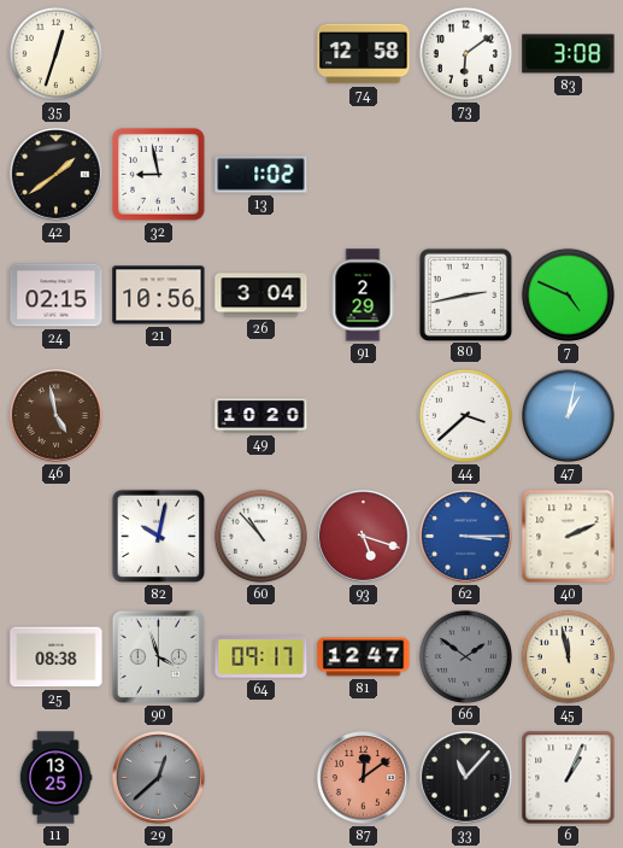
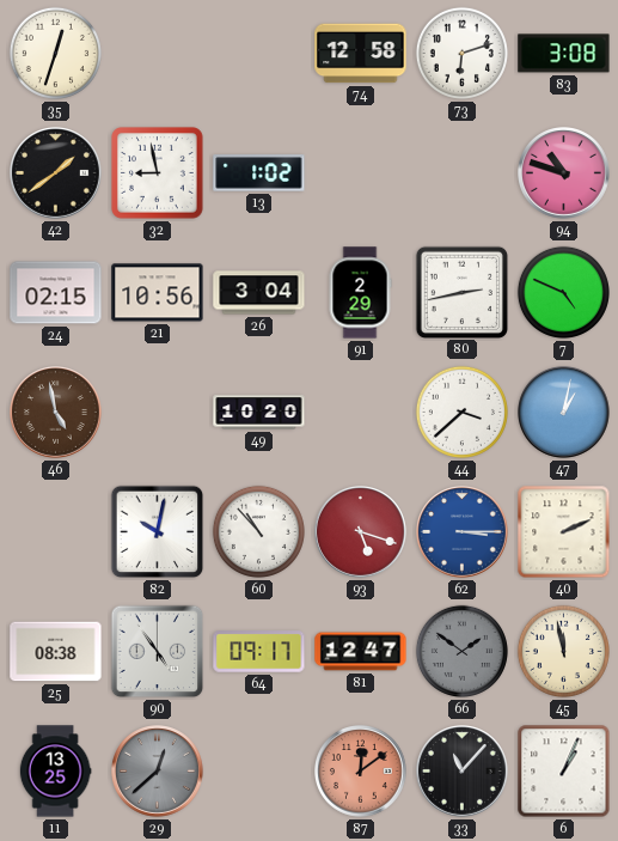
73: 6:09 -> 6:12
94: none -> 10:48
90: 3:57 -> 4:54
